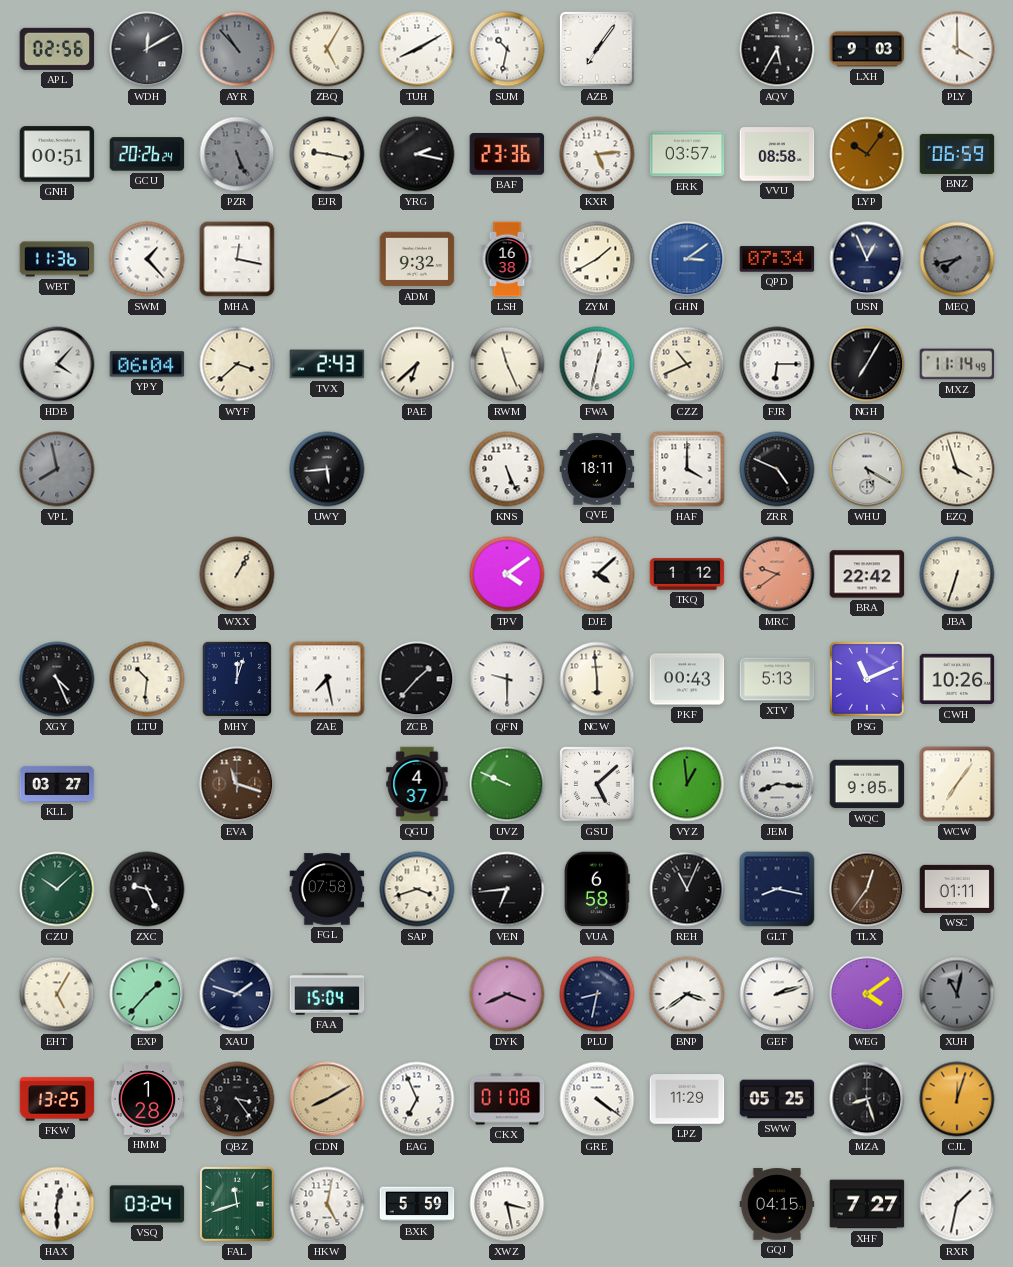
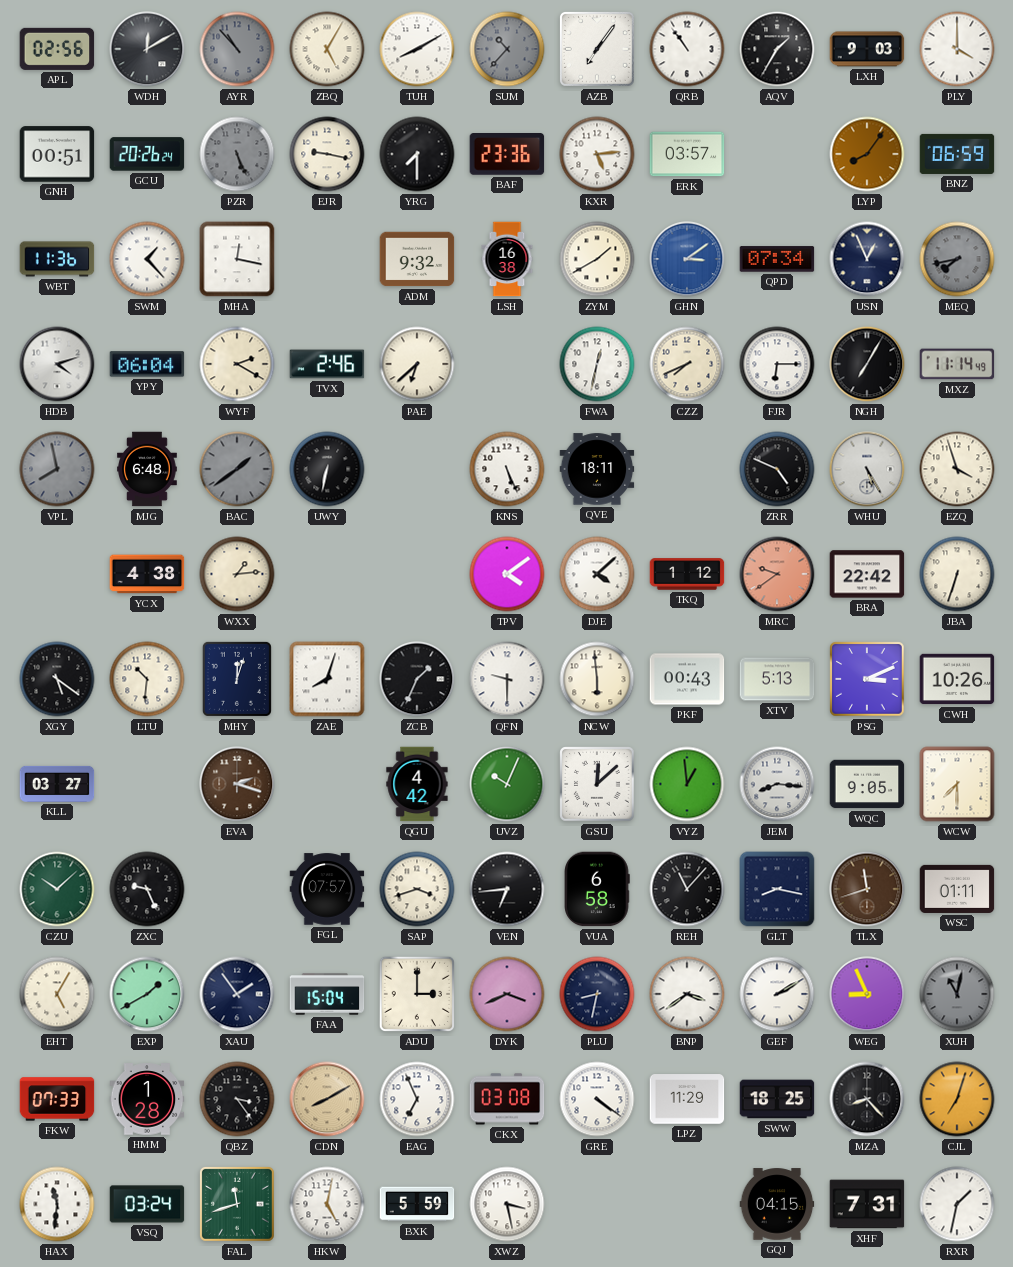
SUM: 10:32 -> 10:37
SUM dial: white -> grey
QRB: none -> 10:54
AQV: 5:35 -> 1:35
YRG: 2:17 -> 7:30
VVU: 08:58 -> none
LYP: 10:06 -> 8:06
HDB: 4:07 -> 4:12
WYF: 3:38 -> 2:20
TVX: 2:43 -> 2:46
RWM: 11:26 -> none
CZZ: 10:41 -> 7:41
MJG: none -> 6:48
BAC: none -> 1:39
UWY: 5:44 -> 6:32
HAF: 4:00 -> none
WHU: 5:20 -> 5:25
YCX: none -> 4:38
WXX: 1:05 -> 1:14
XGY: 4:26 -> 5:21
ZAE: 7:28 -> 8:03
ZCB: 1:37 -> 1:34
PSG: 11:11 -> 3:11
EVA: 11:18 -> 2:18
QGU: 4:37 -> 4:42
UVZ: 9:49 -> 10:04
GSU: 5:08 -> 12:08
WCW: 7:06 -> 7:30
FGL: 07:58 -> 07:57
REH: 11:04 -> 11:07
TLX: 12:36 -> 11:42
EXP: 1:37 -> 1:40
XAU: 1:48 -> 1:54
ADU: none -> 3:00
GEF: 2:12 -> 2:10
WEG: 4:09 -> 8:56
FKW: 13:25 -> 07:33
CKX: 01:08 -> 03:08
SWW: 05:25 -> 18:25
MZA: 8:27 -> 8:23
CJL: 12:03 -> 7:03
HAX: 12:30 -> 11:31
XHF: 7:27 -> 7:31
